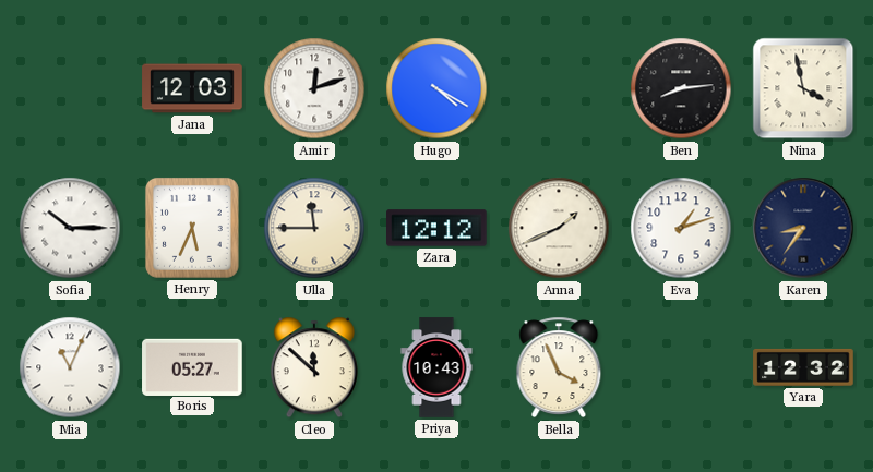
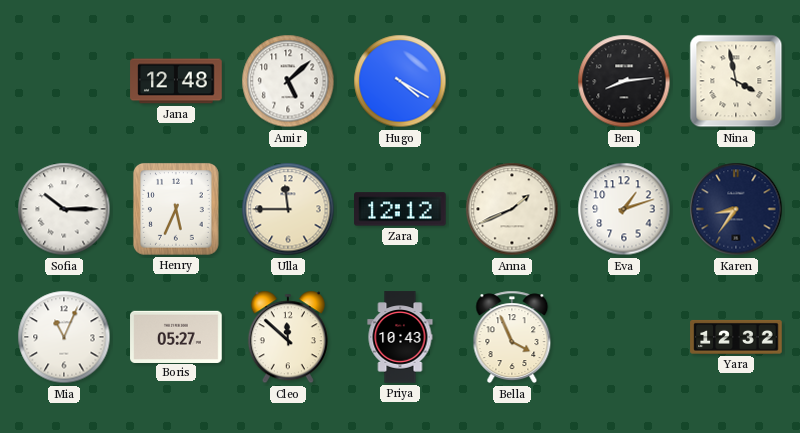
Jana: 12:03 -> 12:48
Amir: 12:12 -> 5:08
